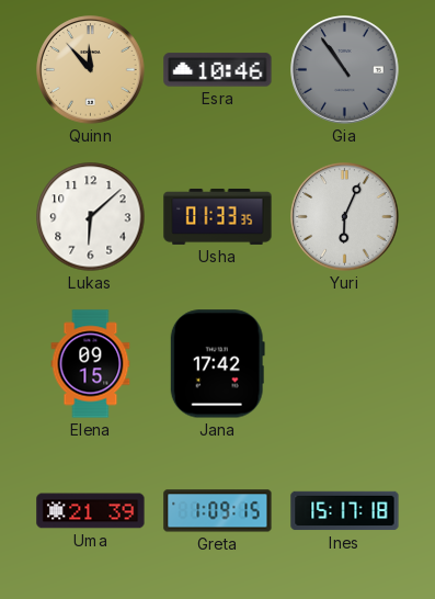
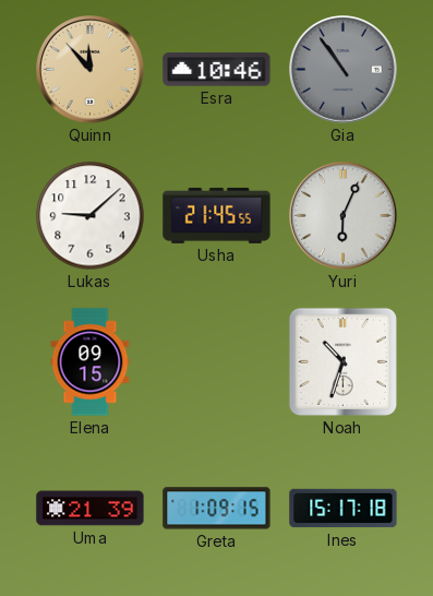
Lukas: 6:08 -> 9:08
Usha: 01:33 -> 21:45
Jana: 17:42 -> none
Noah: none -> 10:33
